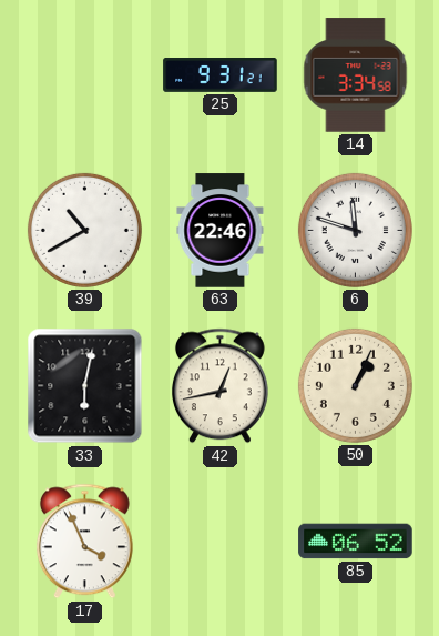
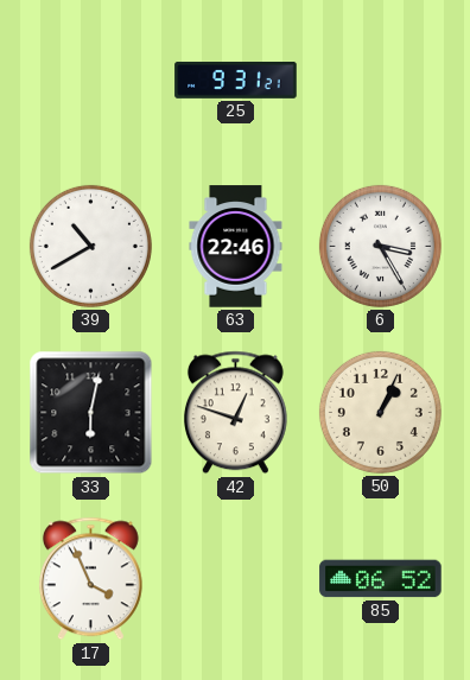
14: 3:34 -> none
6: 11:48 -> 3:25
42: 12:43 -> 12:48
